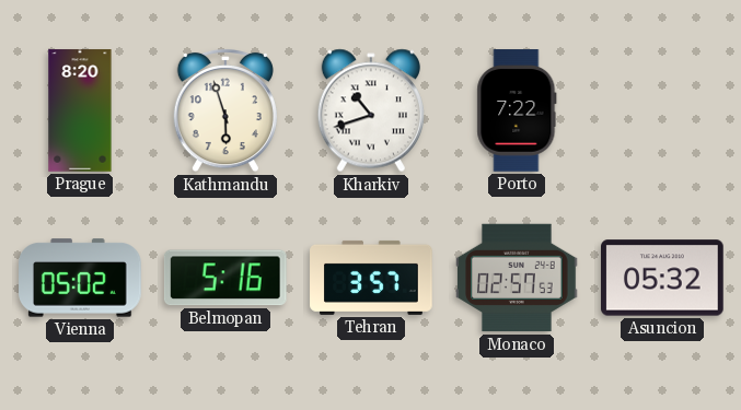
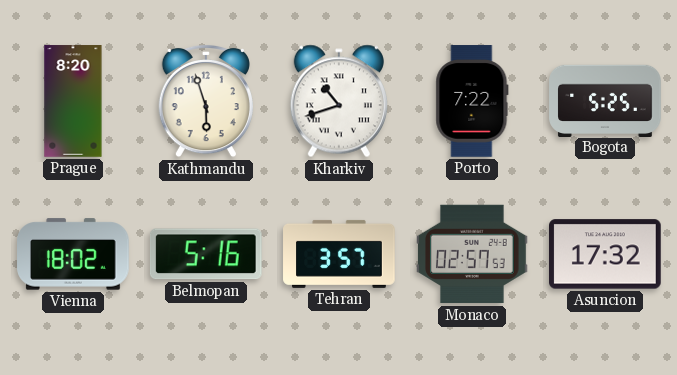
Bogota: none -> 5:25
Vienna: 05:02 -> 18:02
Asuncion: 05:32 -> 17:32
